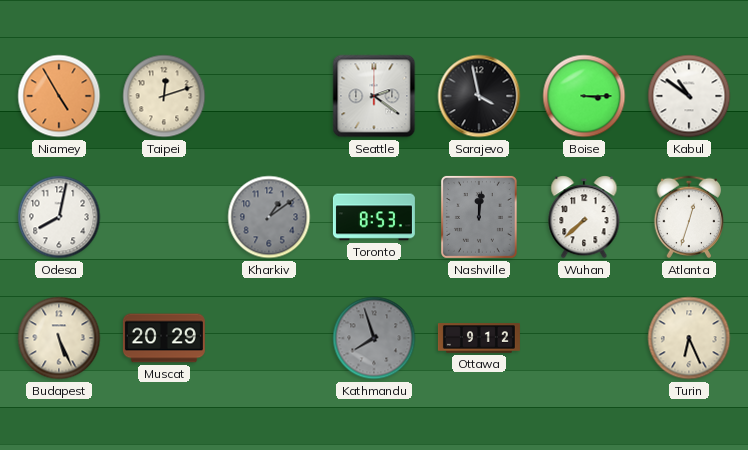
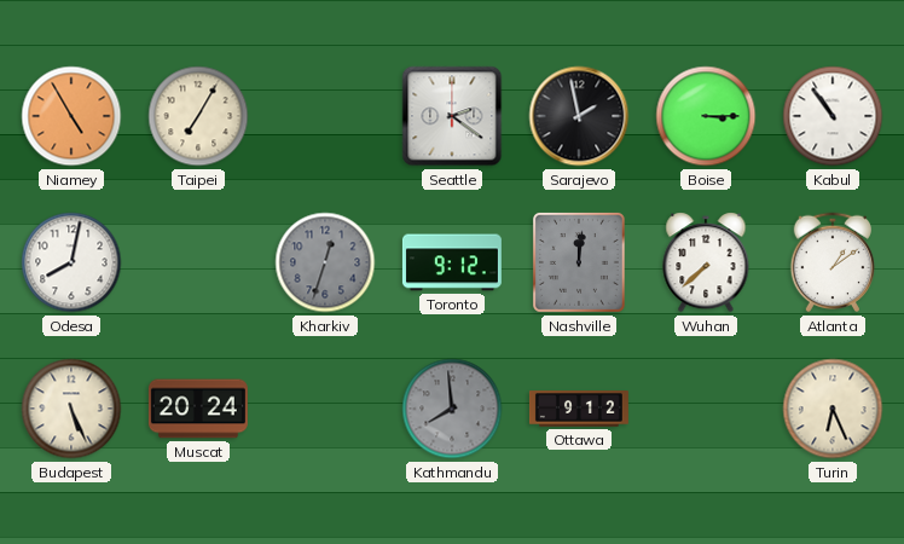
Taipei: 12:12 -> 7:05
Sarajevo: 3:58 -> 1:58
Kabul: 10:51 -> 10:54
Kharkiv: 1:09 -> 12:33
Toronto: 8:53 -> 9:12
Atlanta: 12:33 -> 1:09
Muscat: 20:29 -> 20:24
Kathmandu: 7:57 -> 7:59
